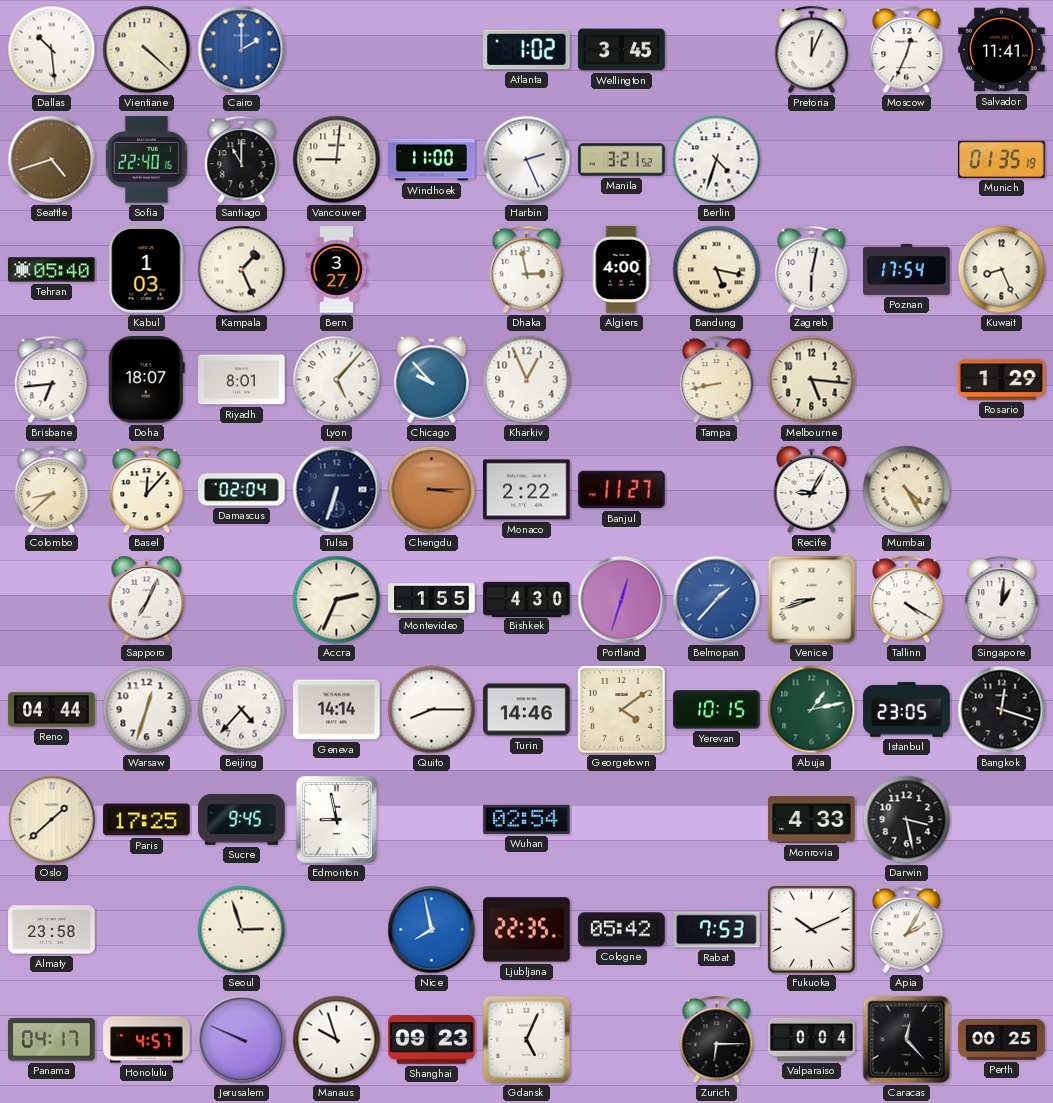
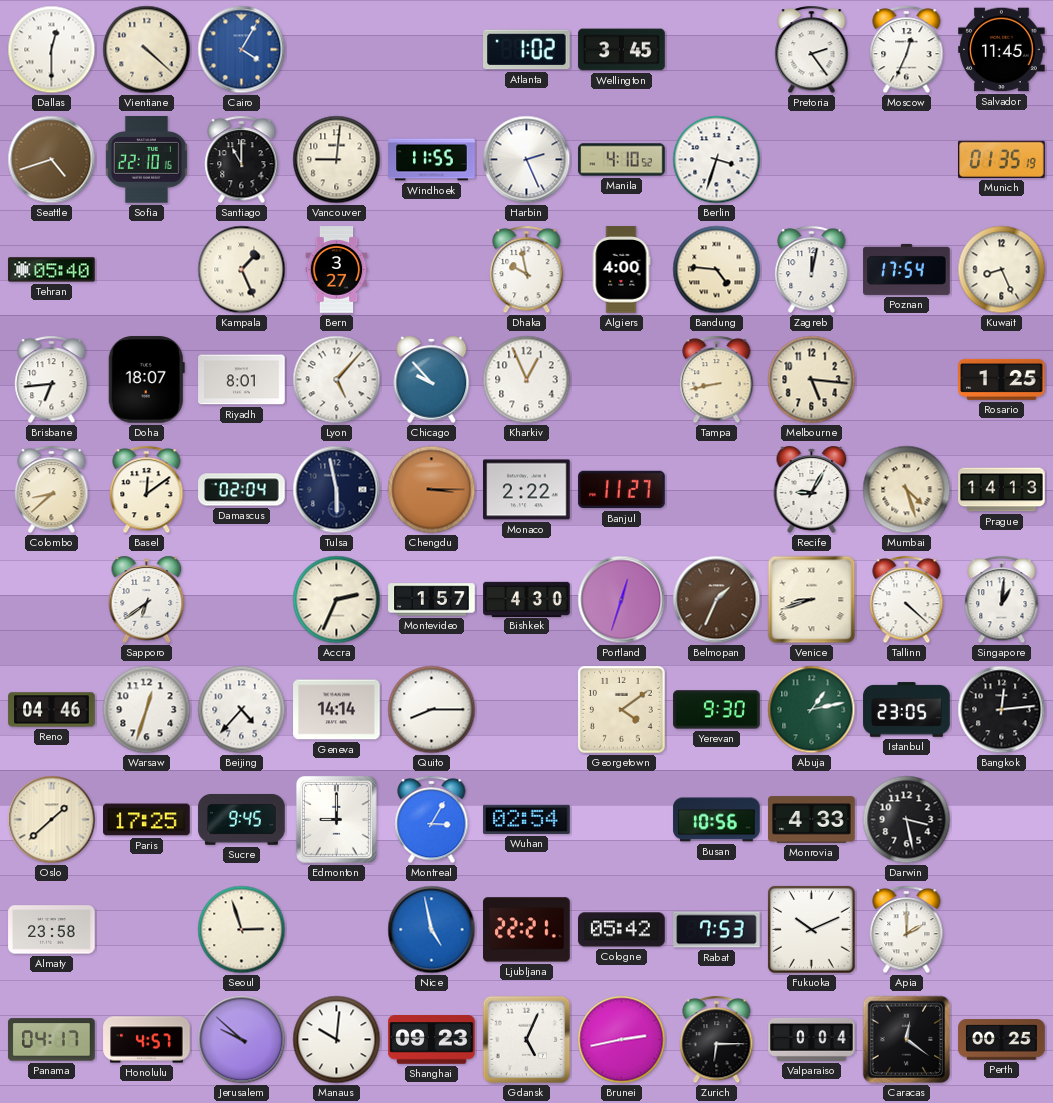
Dallas: 10:29 -> 12:30
Cairo: 2:00 -> 4:05
Pretoria: 12:04 -> 2:24
Salvador: 11:41 -> 11:45
Sofia: 22:40 -> 22:10
Windhoek: 11:00 -> 11:55
Manila: 3:21 -> 4:10
Berlin: 4:33 -> 3:33
Kabul: 1:03 -> none
Dhaka: 2:58 -> 9:58
Bandung: 5:17 -> 4:46
Zagreb: 6:02 -> 12:02
Rosario: 1:29 -> 1:25
Basel: 12:07 -> 12:09
Tulsa: 6:33 -> 5:58
Mumbai: 4:25 -> 4:27
Prague: none -> 14:13
Sapporo: 7:04 -> 6:39
Montevideo: 1:55 -> 1:57
Belmopan: 1:37 -> 1:34
Belmopan dial: blue -> brown
Tallinn: 4:20 -> 4:22
Reno: 04:44 -> 04:46
Turin: 14:46 -> none
Yerevan: 10:15 -> 9:30
Bangkok: 12:18 -> 12:14
Edmonton: 8:58 -> 9:00
Montreal: none -> 3:05
Busan: none -> 10:56
Nice: 7:58 -> 4:58
Ljubljana: 22:35 -> 22:21
Apia: 2:05 -> 2:00
Jerusalem: 9:49 -> 9:52
Manaus: 9:57 -> 10:01
Brunei: none -> 2:43
Caracas: 12:23 -> 12:21
